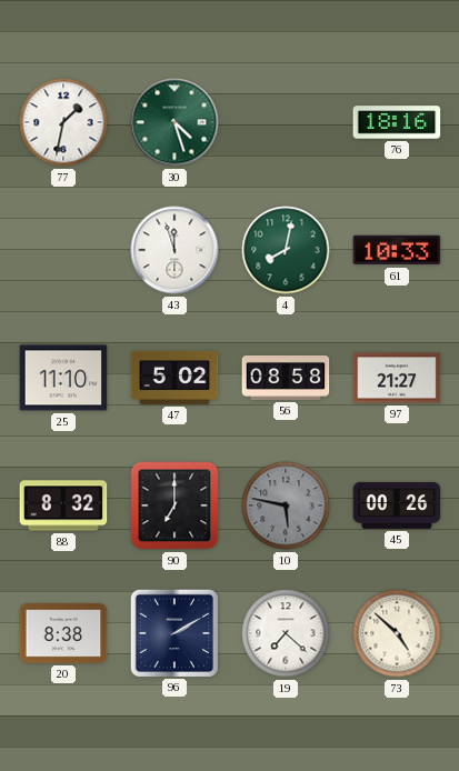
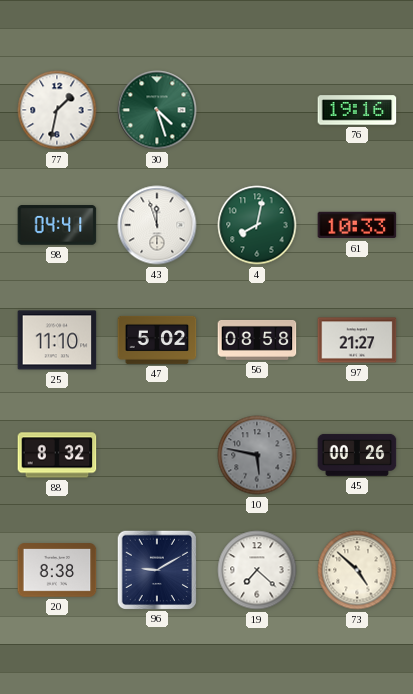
76: 18:16 -> 19:16
98: none -> 04:41
90: 7:00 -> none
96: 2:10 -> 9:10
